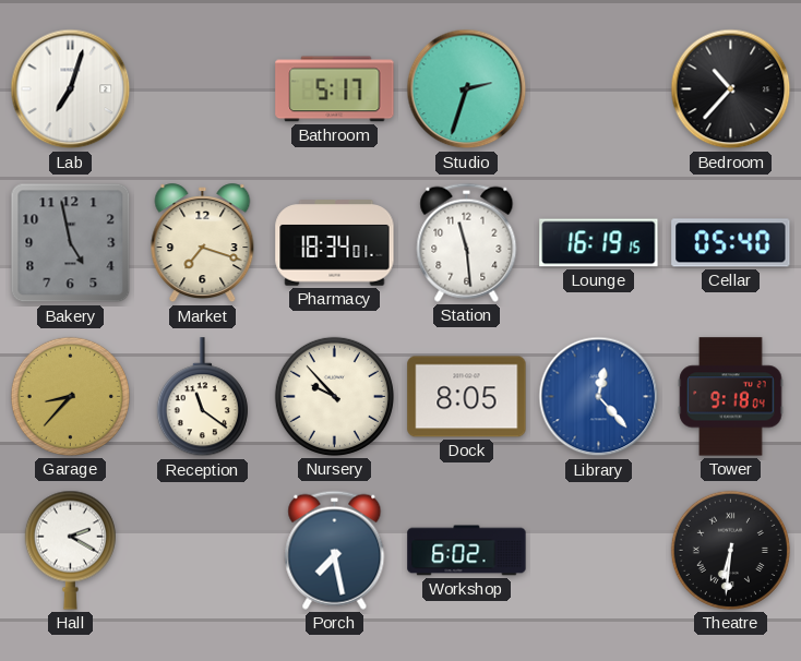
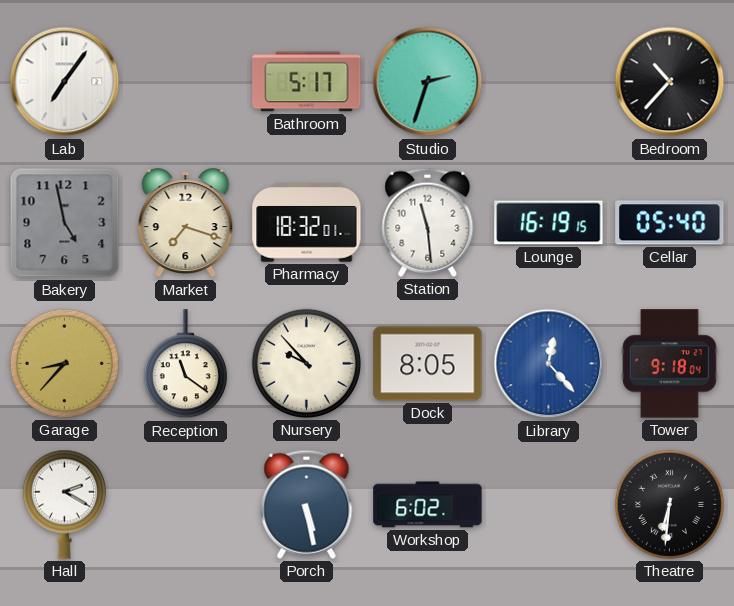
Lab: 7:03 -> 7:06
Pharmacy: 18:34 -> 18:32
Porch: 7:28 -> 5:28
